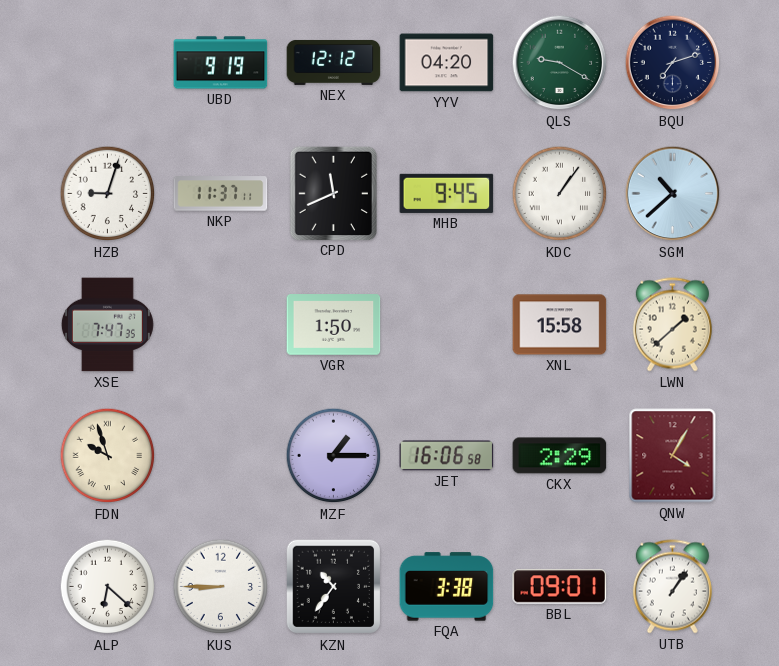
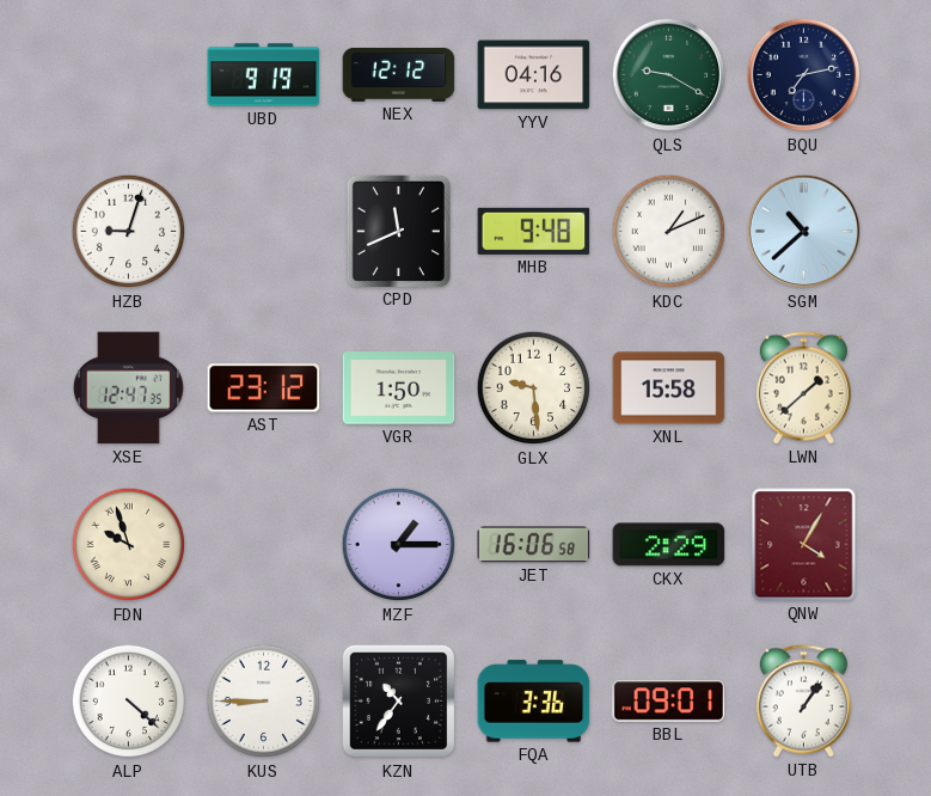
YYV: 04:20 -> 04:16
BQU: 7:12 -> 7:13
NKP: 11:37 -> none
MHB: 9:45 -> 9:48
KDC: 1:06 -> 1:11
XSE: 7:47 -> 12:47
AST: none -> 23:12
GLX: none -> 9:29
ALP: 6:22 -> 4:22
FQA: 3:38 -> 3:36
